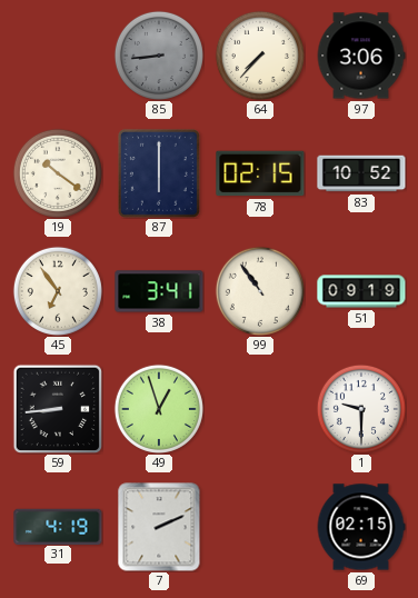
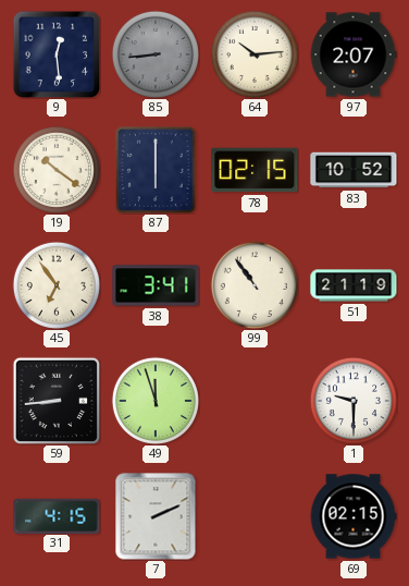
9: none -> 12:29
64: 7:37 -> 10:14
97: 3:06 -> 2:07
51: 09:19 -> 21:19
49: 12:57 -> 11:57
31: 4:19 -> 4:15
